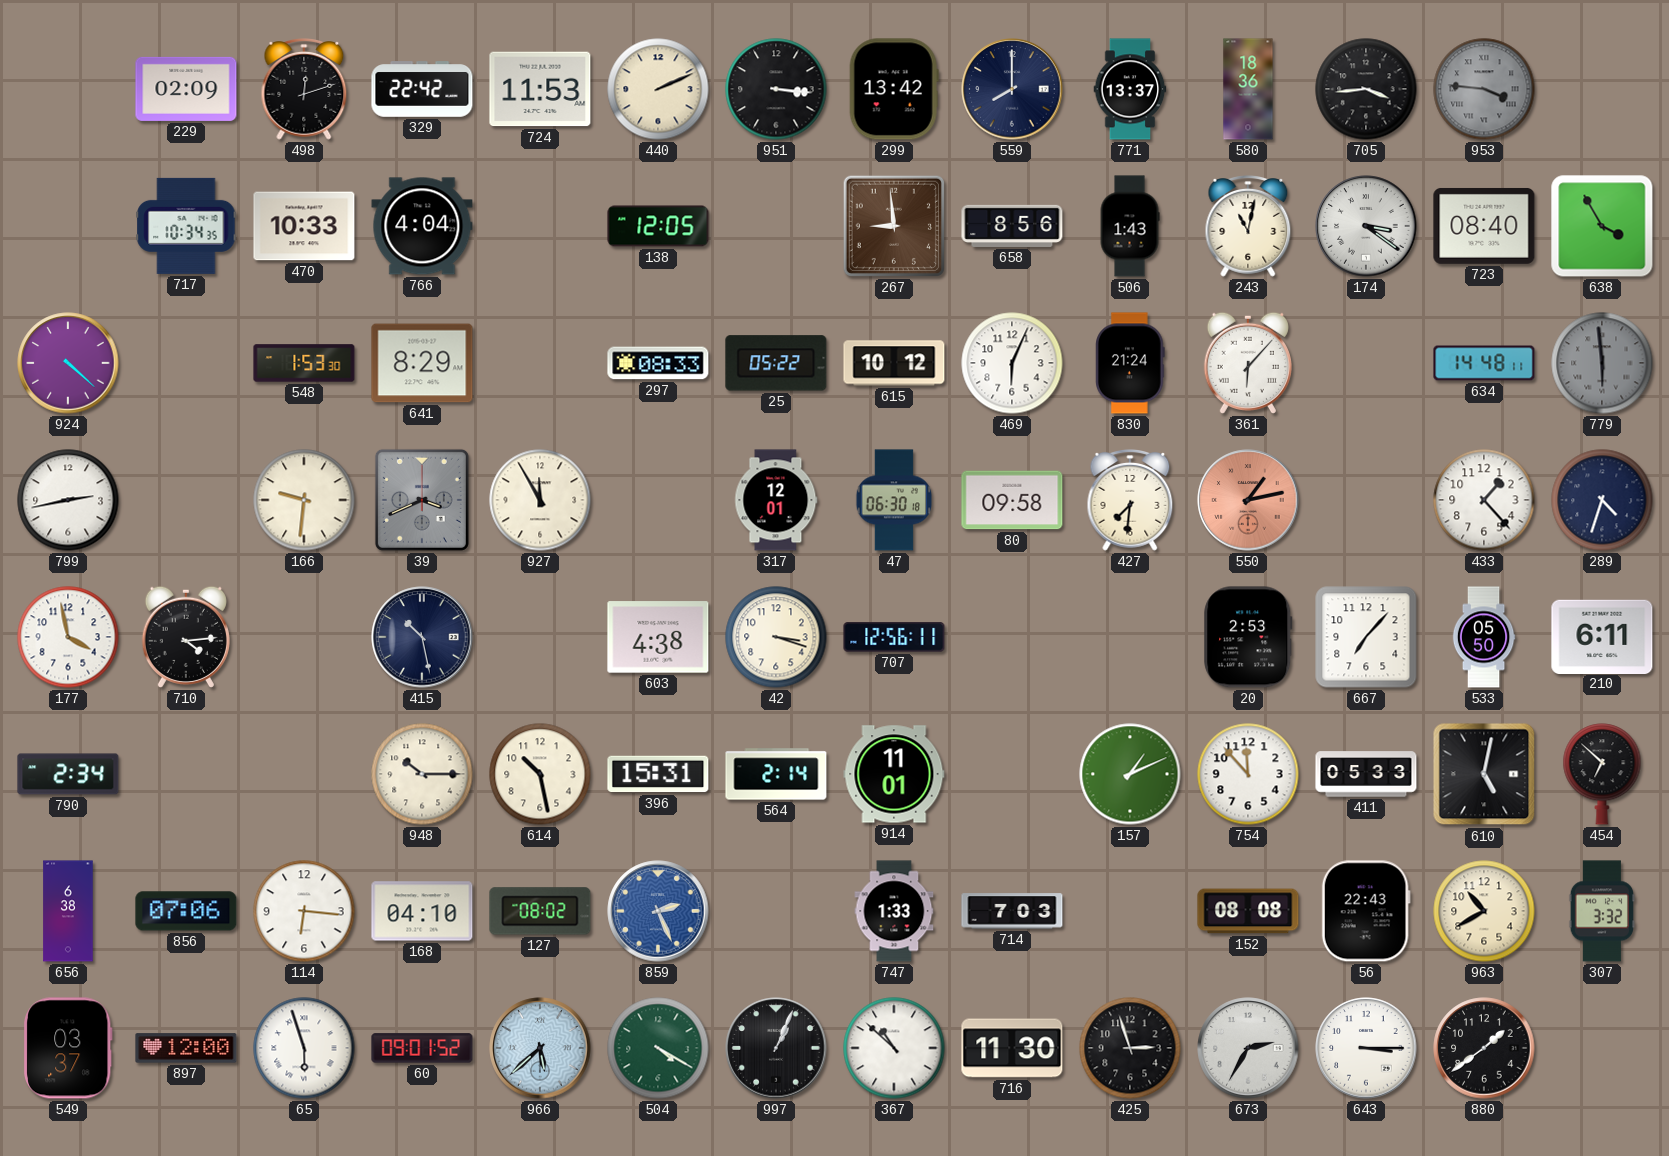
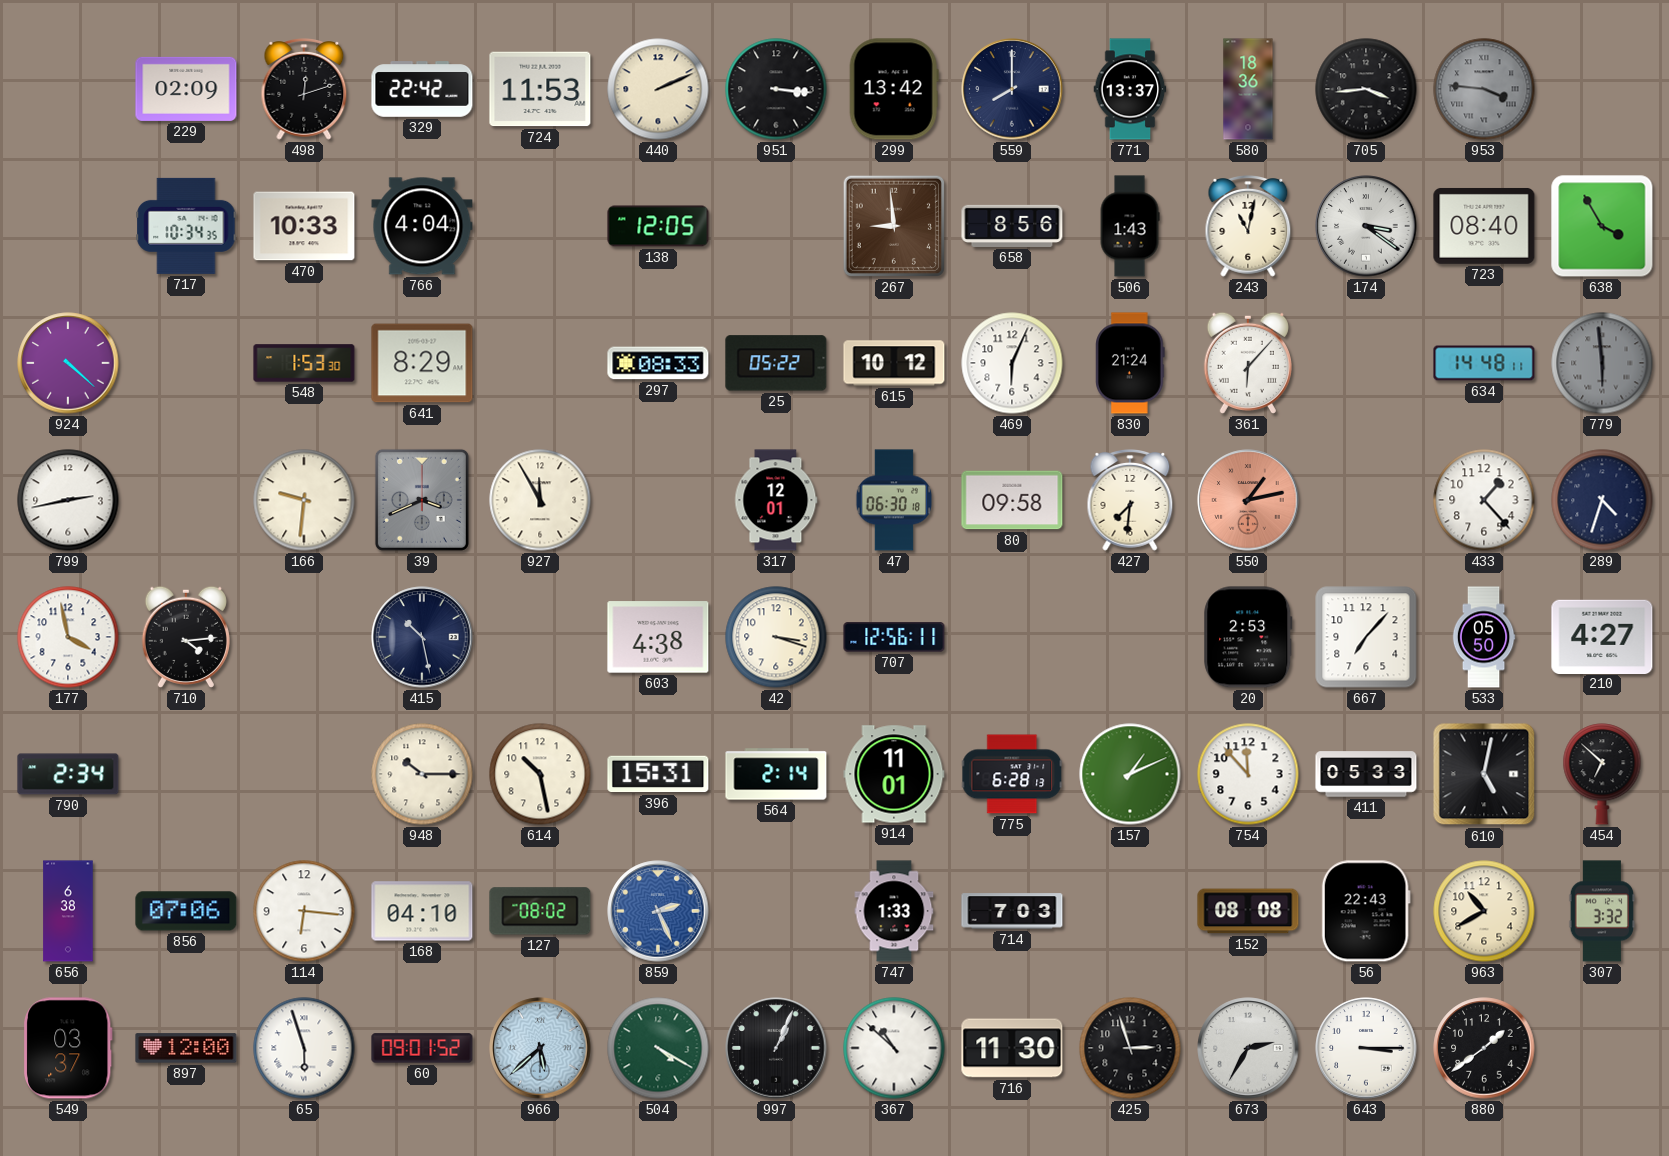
210: 6:11 -> 4:27
775: none -> 6:28
